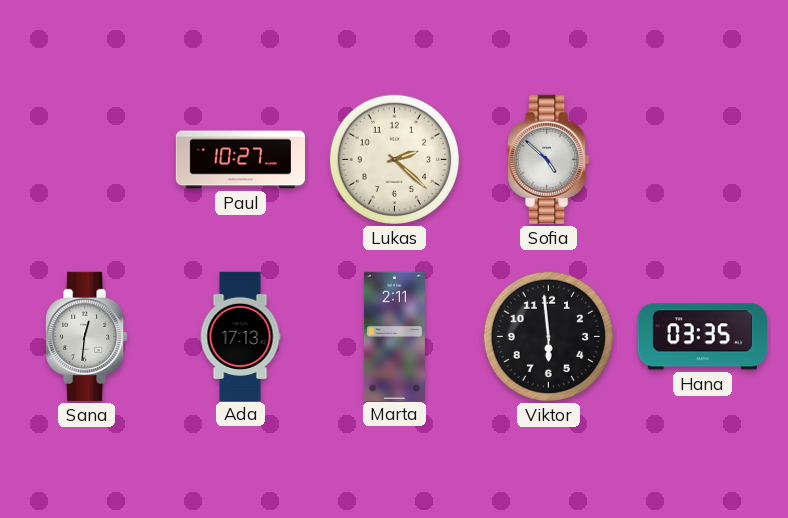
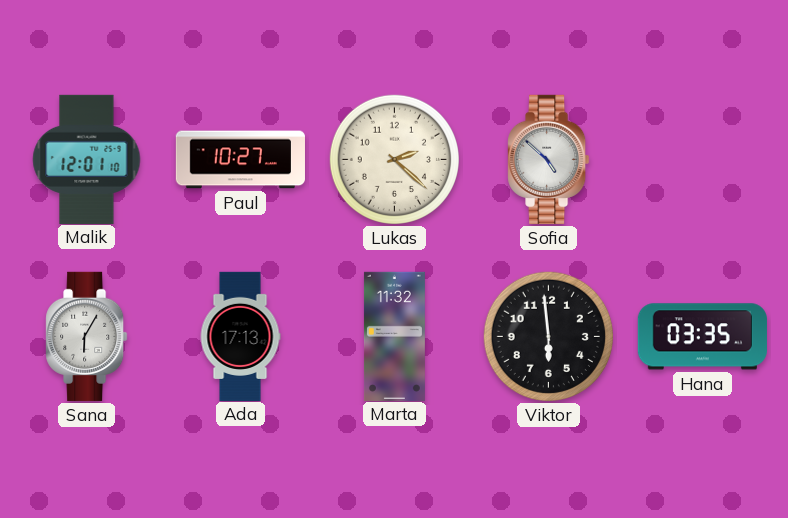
Malik: none -> 12:01
Sana: 12:31 -> 6:05
Marta: 2:11 -> 11:32
